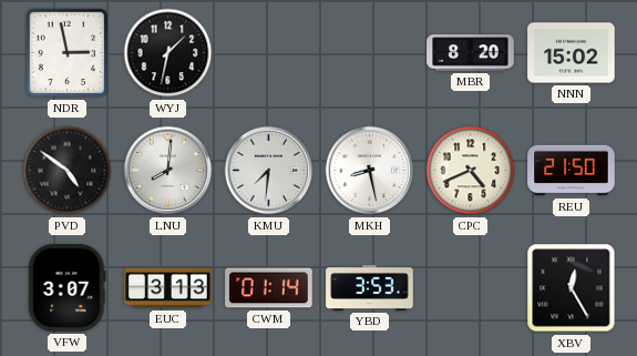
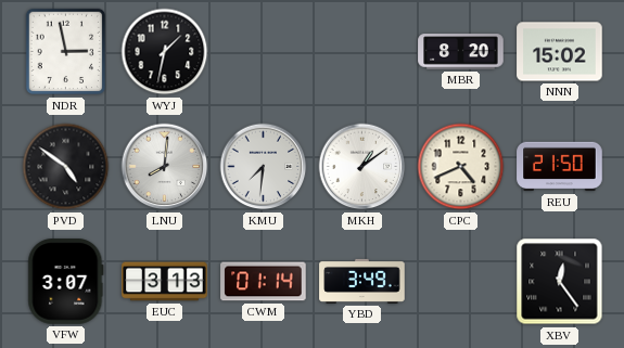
MKH: 8:28 -> 1:09
YBD: 3:53 -> 3:49
XBV: 12:25 -> 12:24
